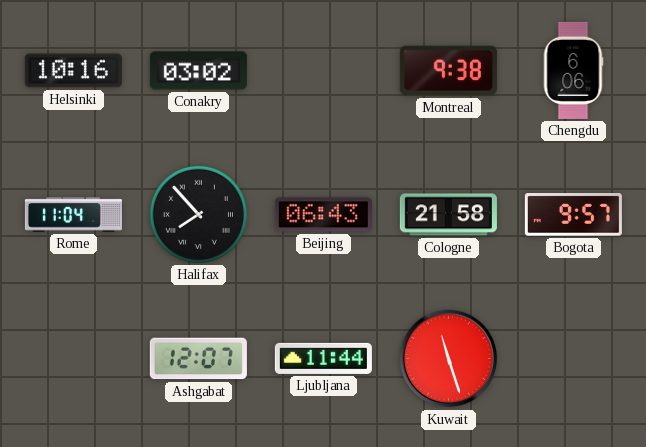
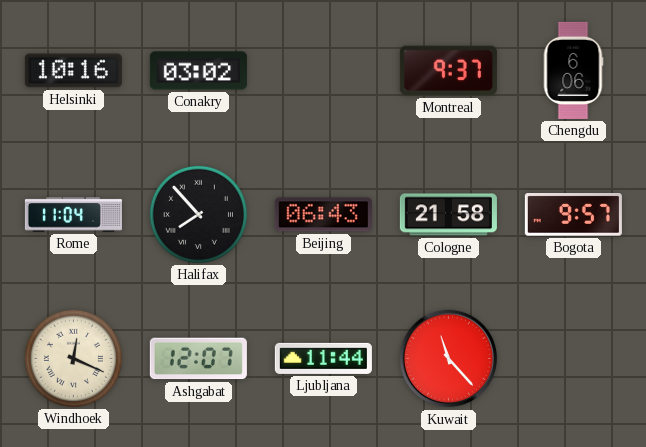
Montreal: 9:38 -> 9:37
Windhoek: none -> 12:19
Kuwait: 11:27 -> 11:23
